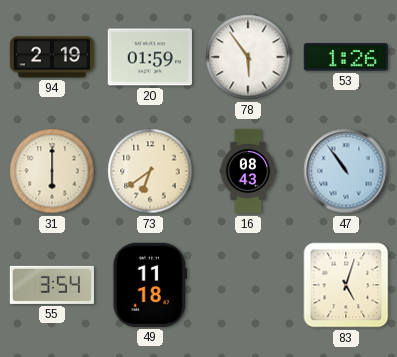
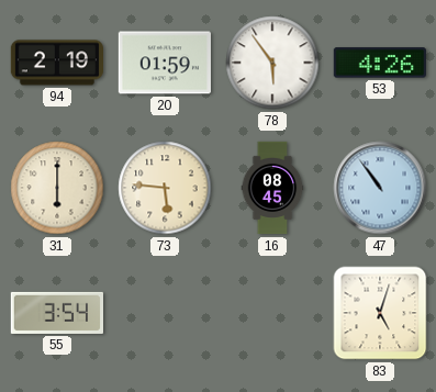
53: 1:26 -> 4:26
73: 6:39 -> 5:46
16: 08:43 -> 08:45
49: 11:18 -> none
